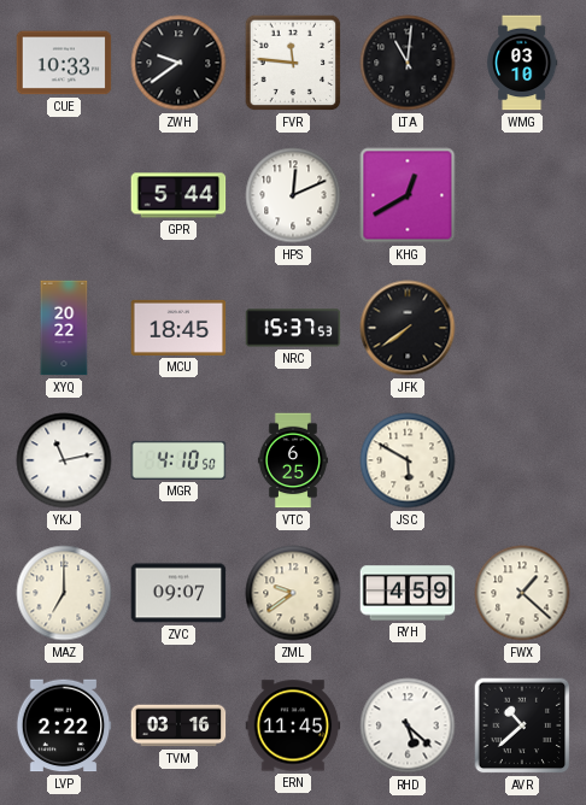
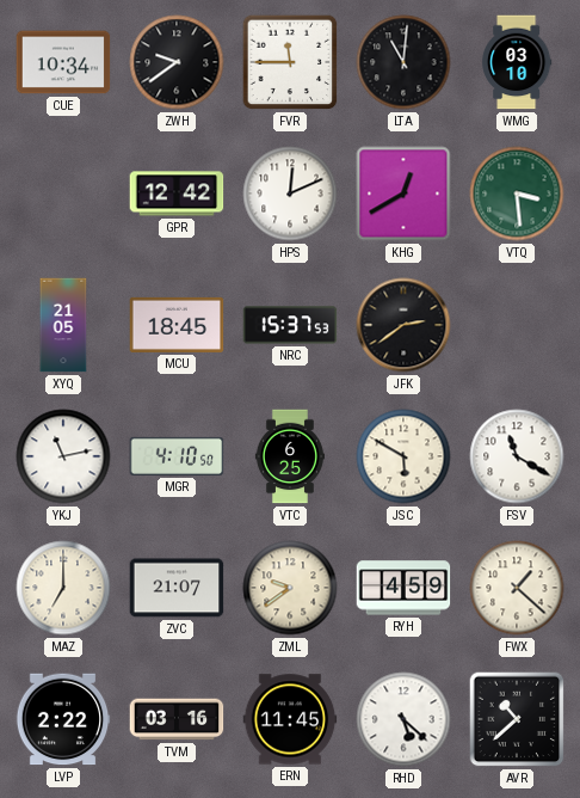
CUE: 10:33 -> 10:34
FVR: 11:46 -> 11:45
GPR: 5:44 -> 12:42
VTQ: none -> 3:29
XYQ: 20:22 -> 21:05
JFK: 7:39 -> 2:39
FSV: none -> 11:20
ZVC: 09:07 -> 21:07
